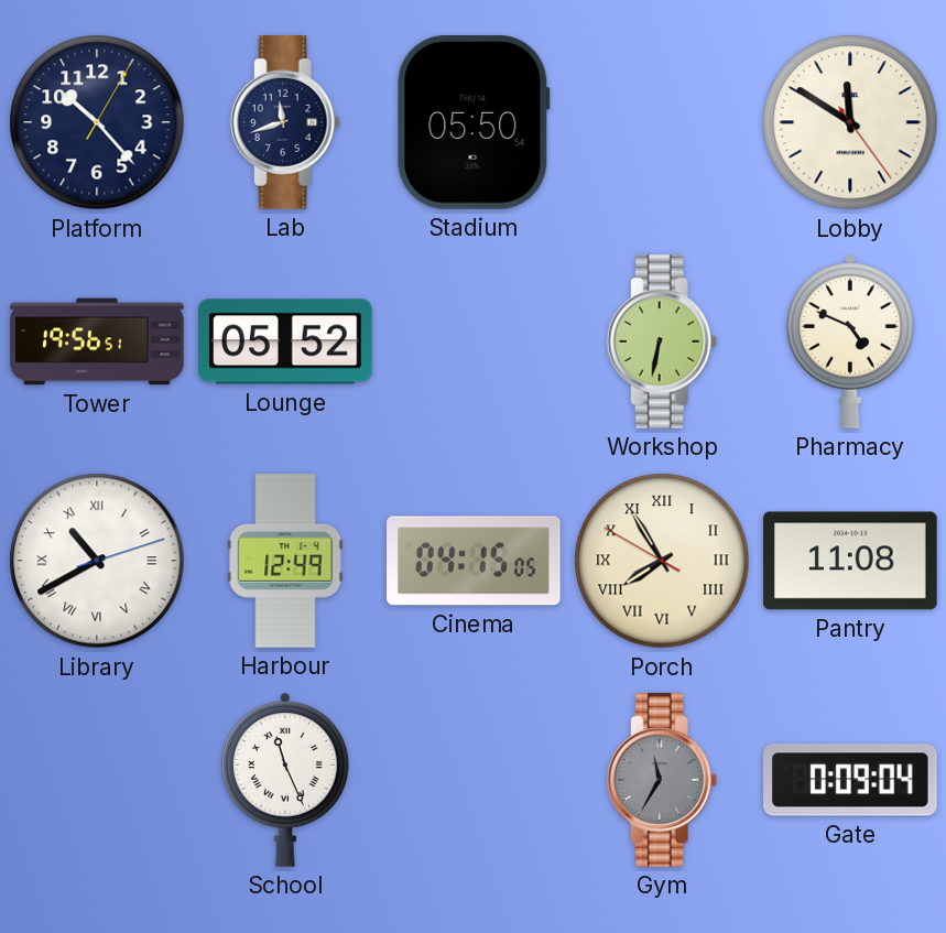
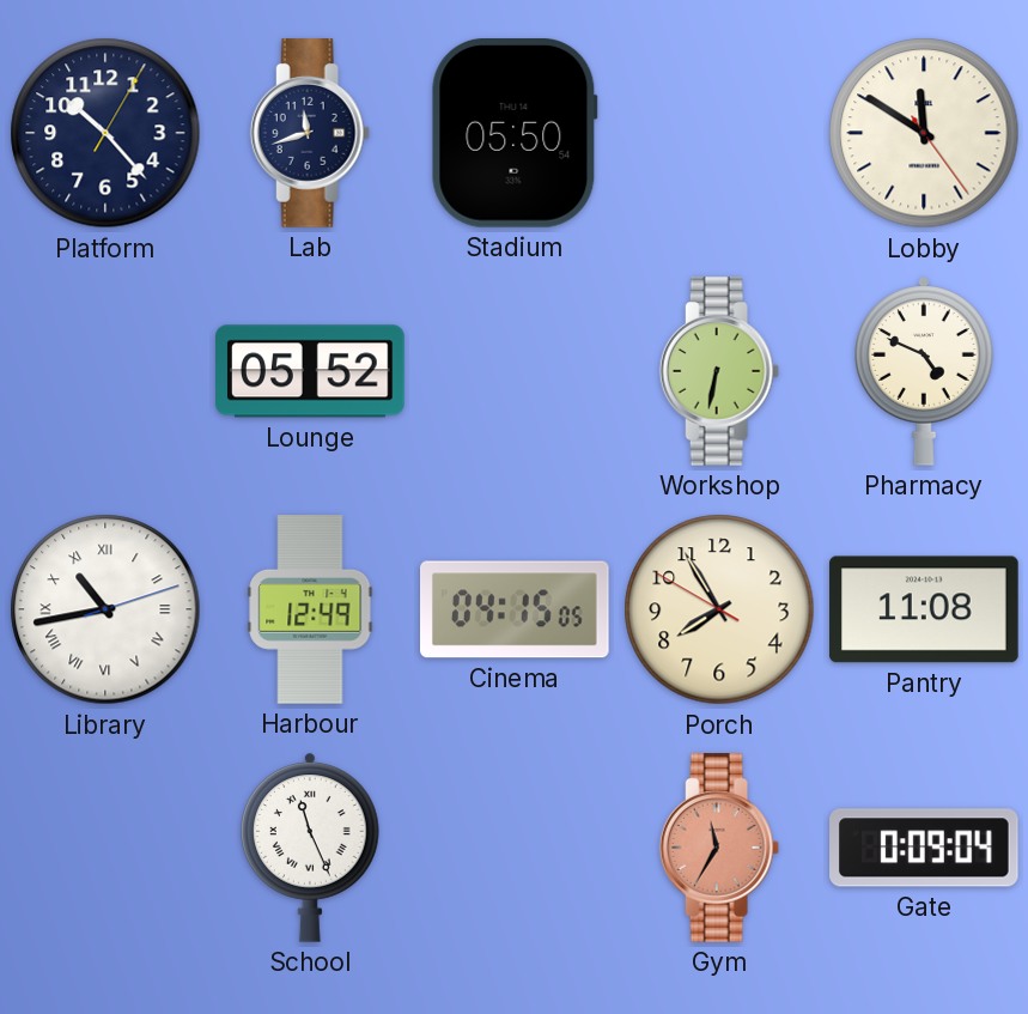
Tower: 19:56 -> none
Library: 10:40 -> 10:43
Porch numerals: Roman -> Arabic
Gym dial: grey -> salmon
